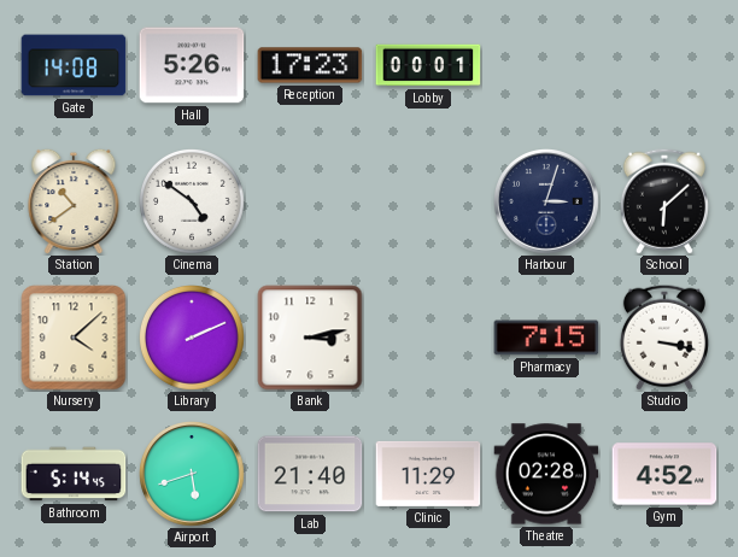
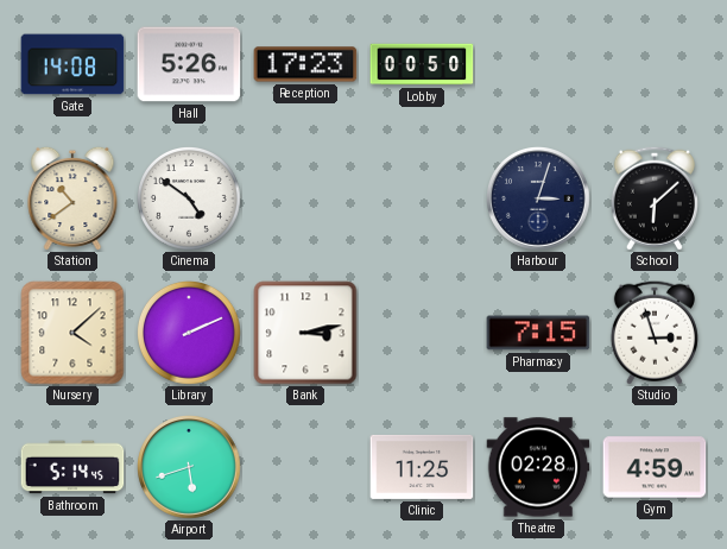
Lobby: 00:01 -> 00:50
Studio: 3:17 -> 2:57
Lab: 21:40 -> none
Clinic: 11:29 -> 11:25
Gym: 4:52 -> 4:59
